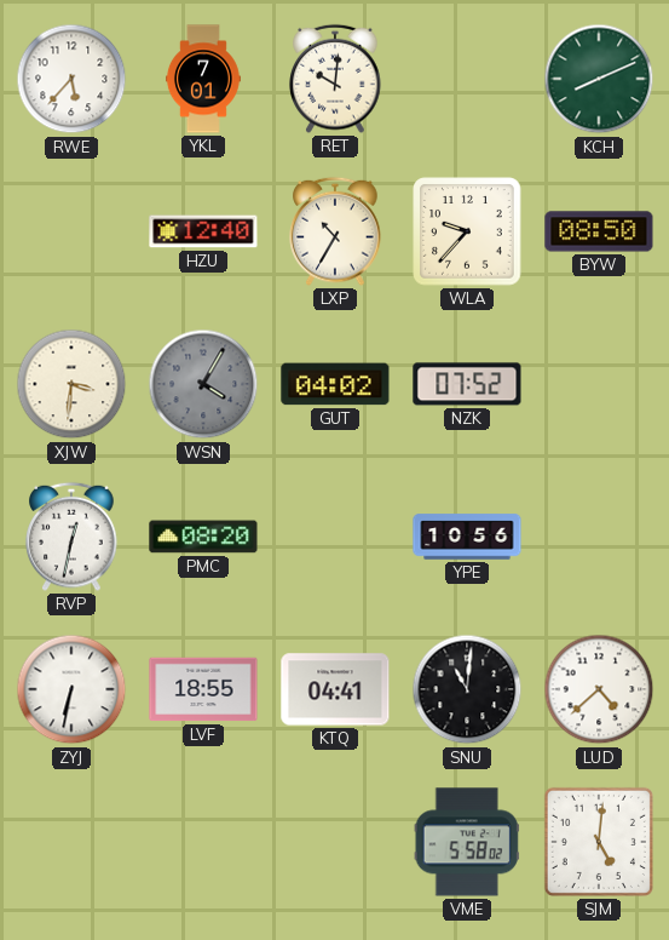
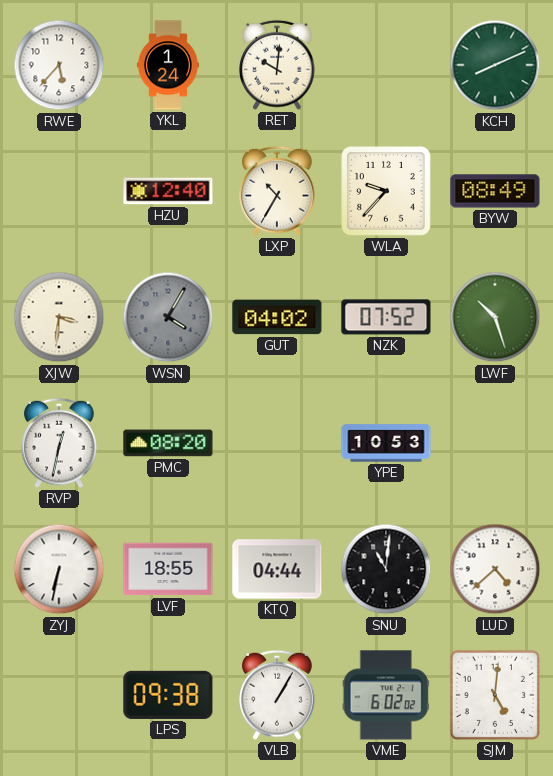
YKL: 7:01 -> 1:24
BYW: 08:50 -> 08:49
LWF: none -> 10:27
YPE: 10:56 -> 10:53
KTQ: 04:41 -> 04:44
LPS: none -> 09:38
VLB: none -> 1:05
VME: 5:58 -> 6:02
